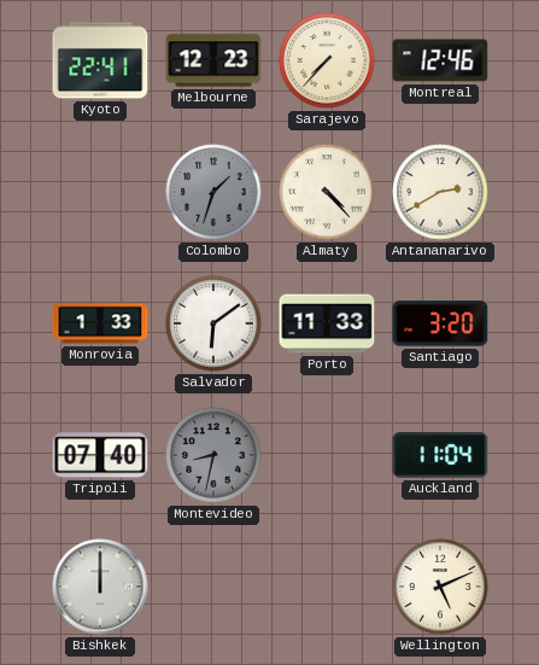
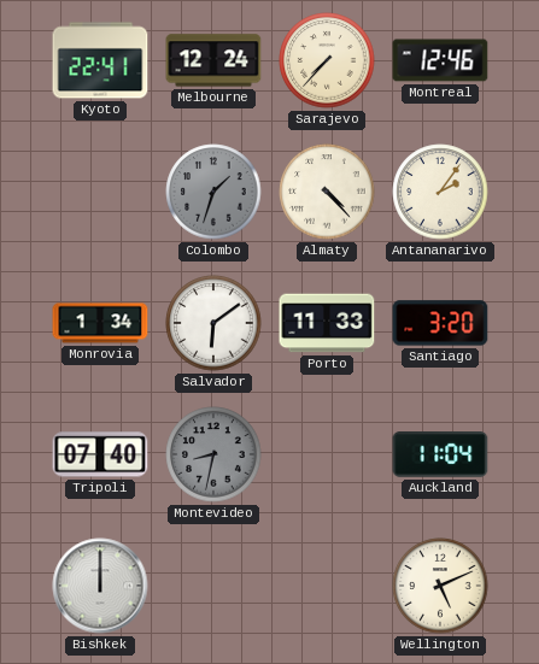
Melbourne: 12:23 -> 12:24
Antananarivo: 2:40 -> 2:06
Monrovia: 1:33 -> 1:34
